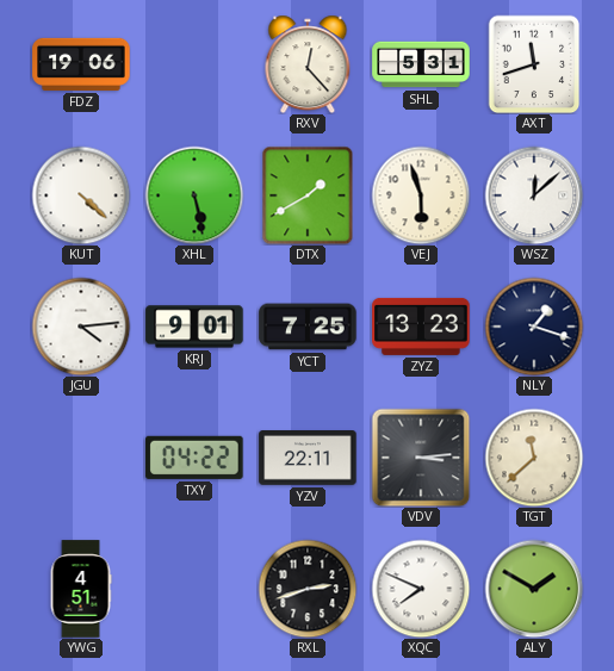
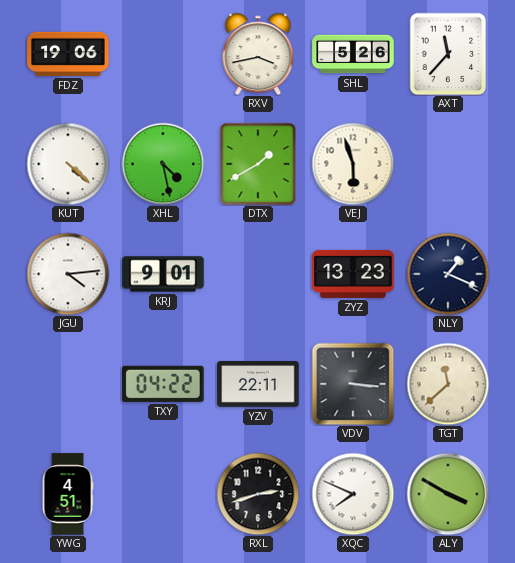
RXV: 12:23 -> 3:43
SHL: 5:31 -> 5:26
AXT: 11:42 -> 11:37
XHL: 5:28 -> 4:28
WSZ: 12:08 -> none
YCT: 7:25 -> none
NLY: 1:18 -> 1:19
VDV: 3:14 -> 3:16
ALY: 1:50 -> 3:50
